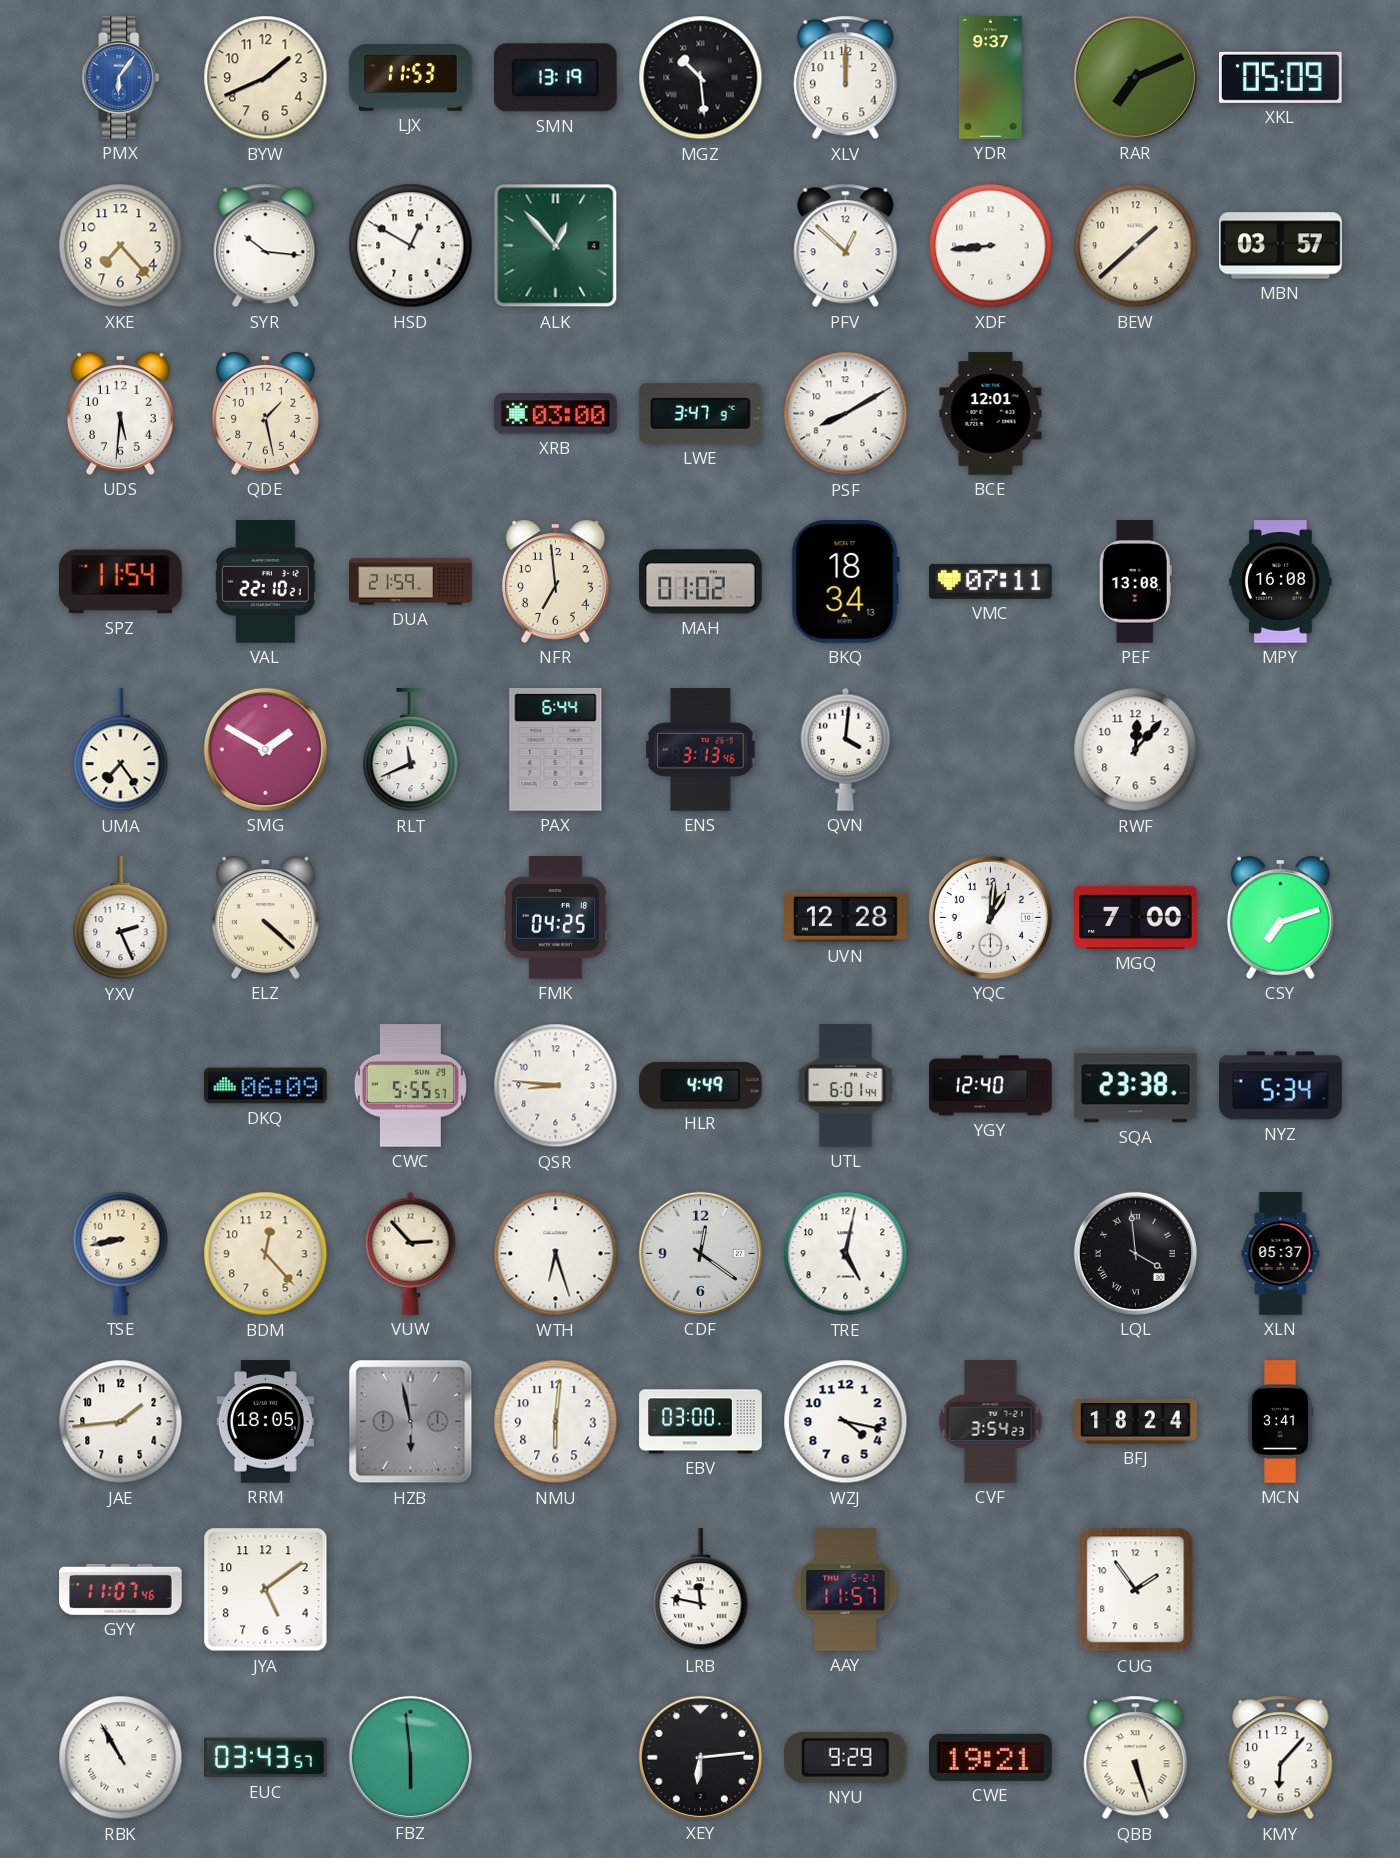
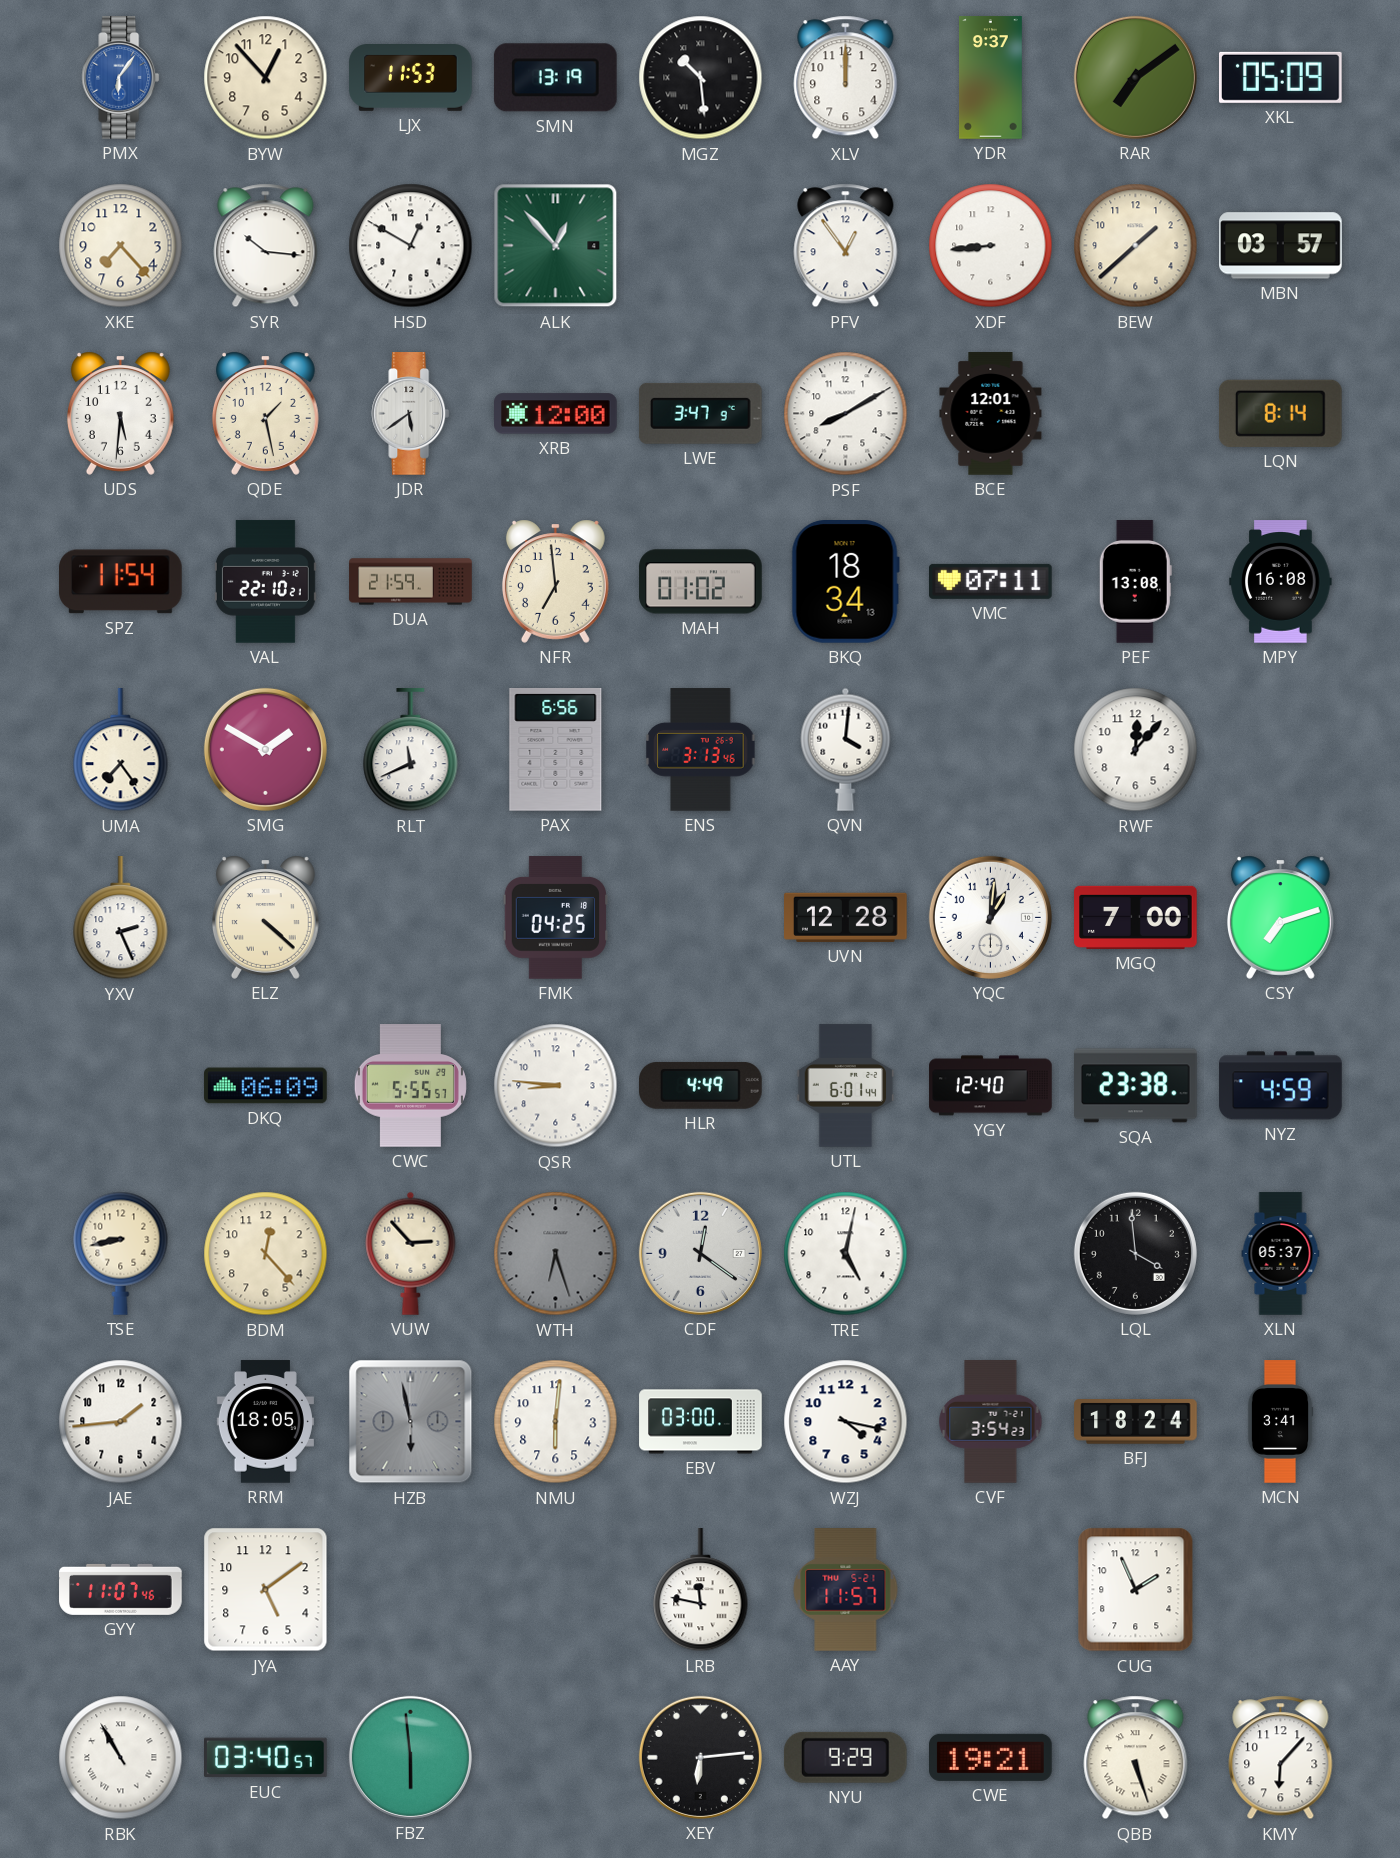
BYW: 1:41 -> 12:53
RAR: 7:11 -> 7:09
PFV: 12:52 -> 12:54
JDR: none -> 5:39
XRB: 03:00 -> 12:00
LQN: none -> 8:14
PAX: 6:44 -> 6:56
NYZ: 5:34 -> 4:59
WTH dial: white -> grey
LQL numerals: Roman -> Arabic
CUG: 1:54 -> 1:56
EUC: 03:43 -> 03:40
